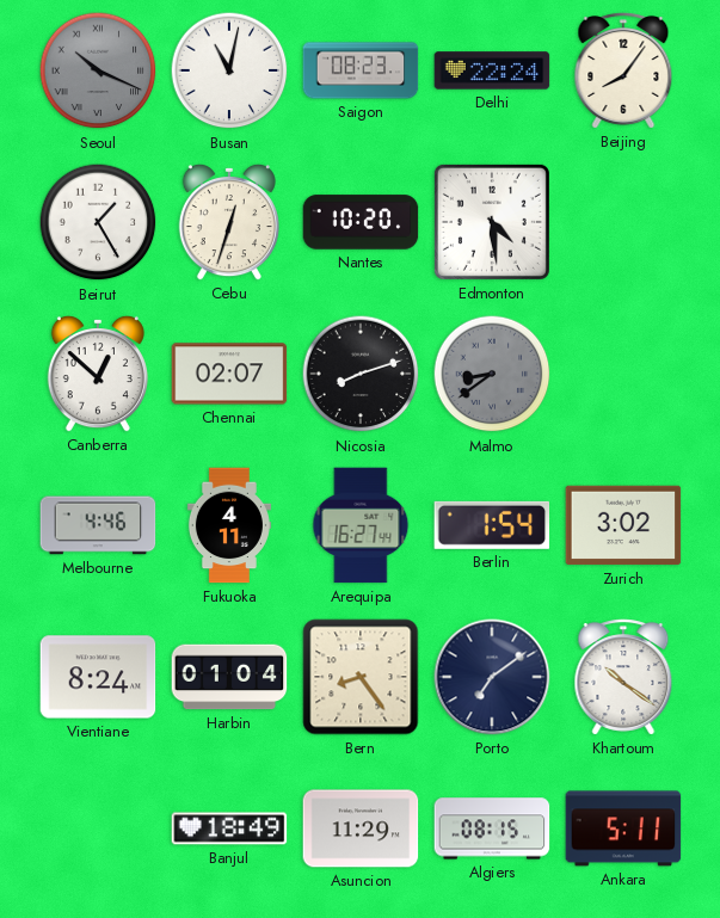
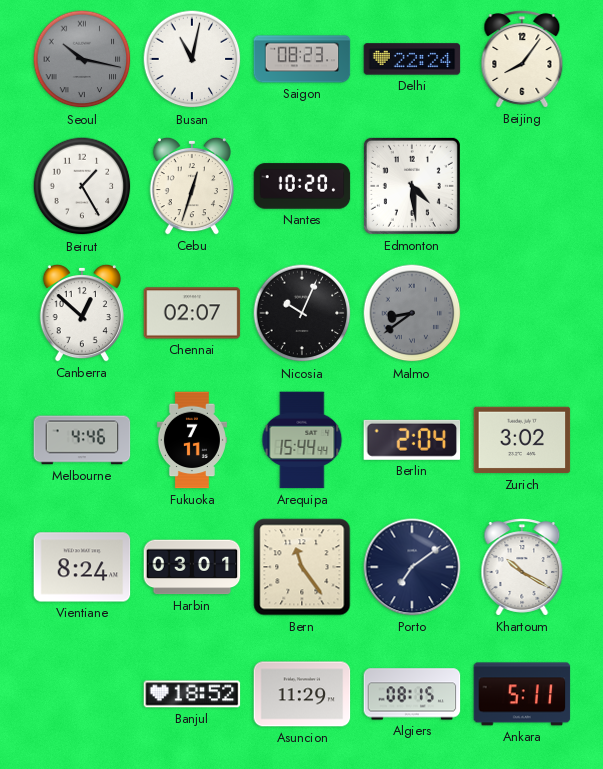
Seoul: 10:19 -> 10:17
Nicosia: 8:12 -> 10:04
Fukuoka: 4:11 -> 7:11
Arequipa: 16:27 -> 15:44
Berlin: 1:54 -> 2:04
Harbin: 01:04 -> 03:01
Bern: 8:24 -> 11:24
Khartoum: 10:21 -> 10:20
Banjul: 18:49 -> 18:52
